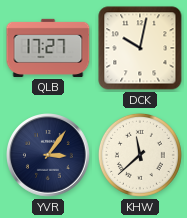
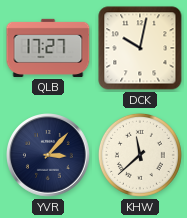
YVR: 3:06 -> 3:07
